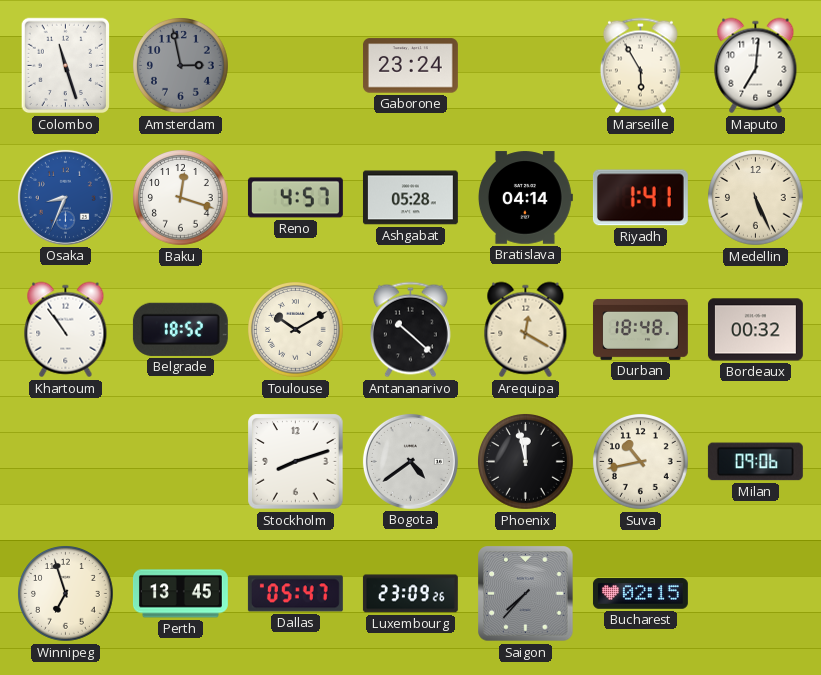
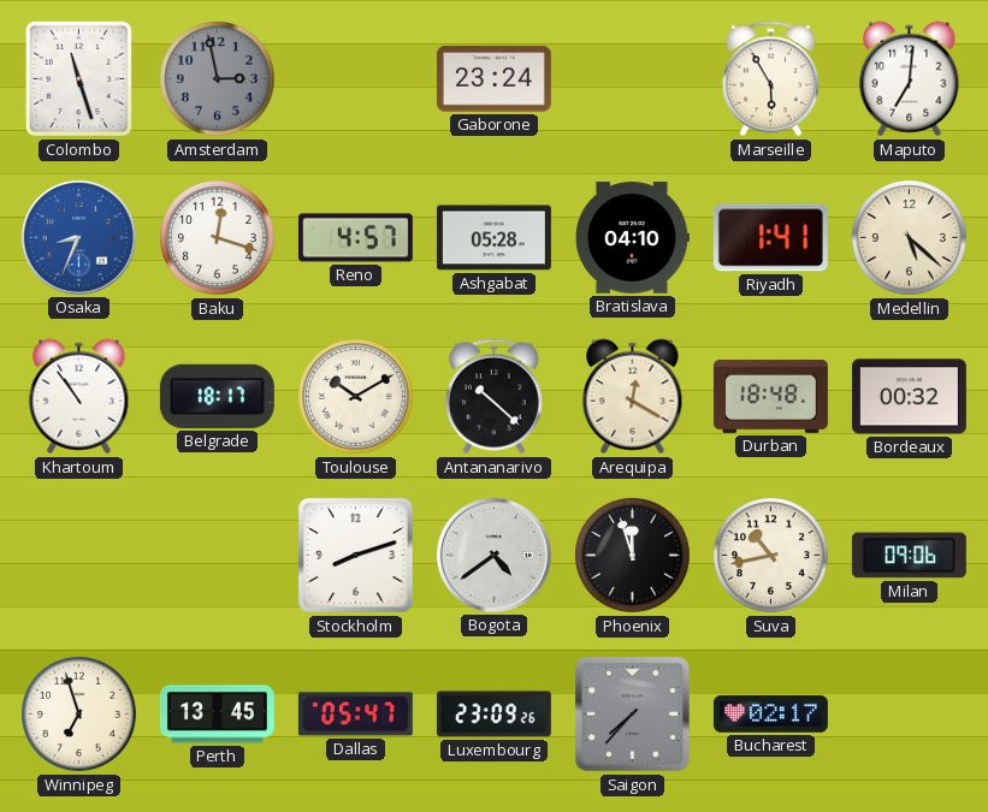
Bratislava: 04:14 -> 04:10
Medellin: 5:26 -> 5:22
Belgrade: 18:52 -> 18:17
Phoenix: 11:58 -> 11:57
Bucharest: 02:15 -> 02:17
